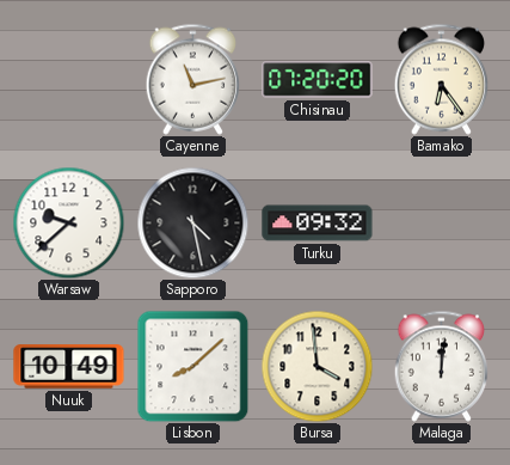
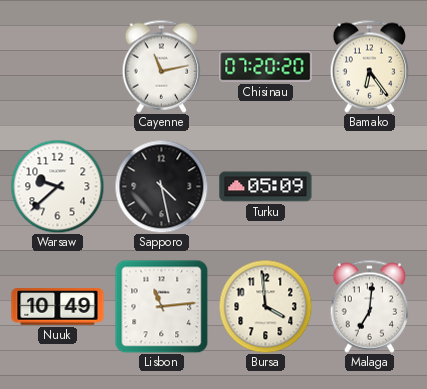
Turku: 09:32 -> 05:09
Lisbon: 8:08 -> 11:14
Malaga: 12:01 -> 7:01
